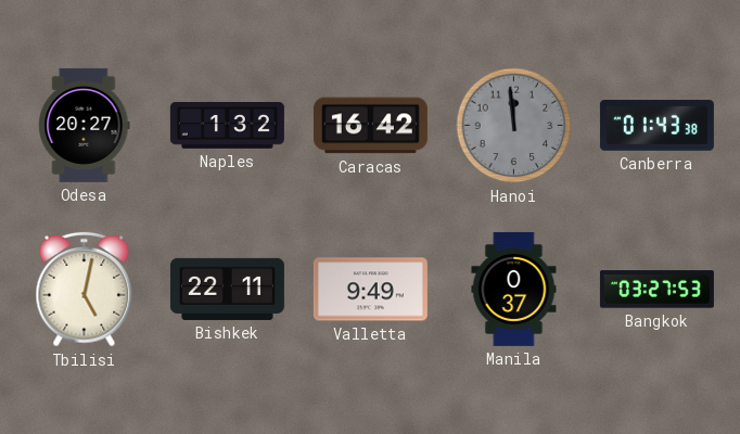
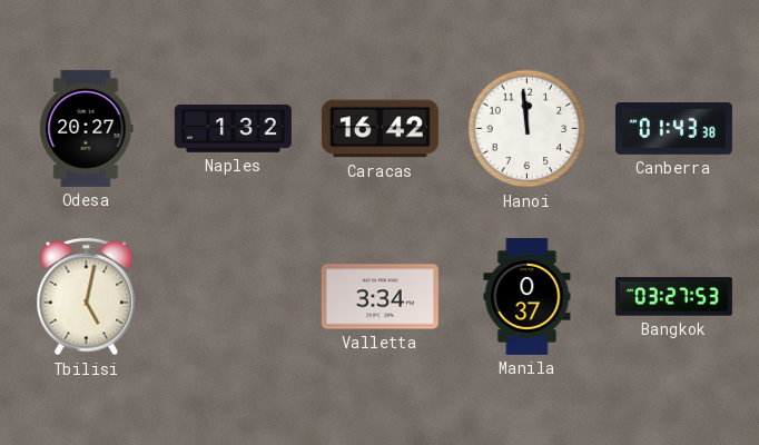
Hanoi dial: grey -> white
Bishkek: 22:11 -> none
Valletta: 9:49 -> 3:34
